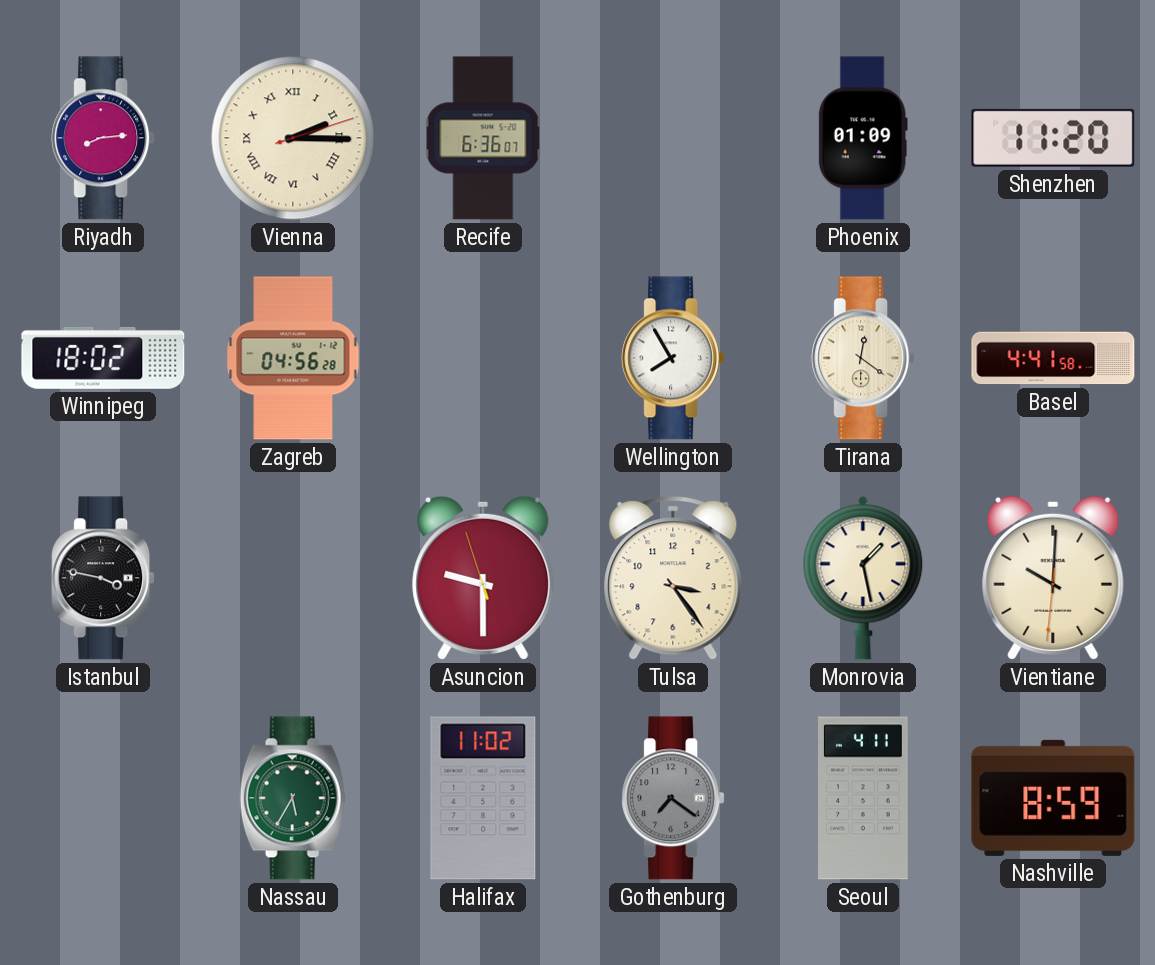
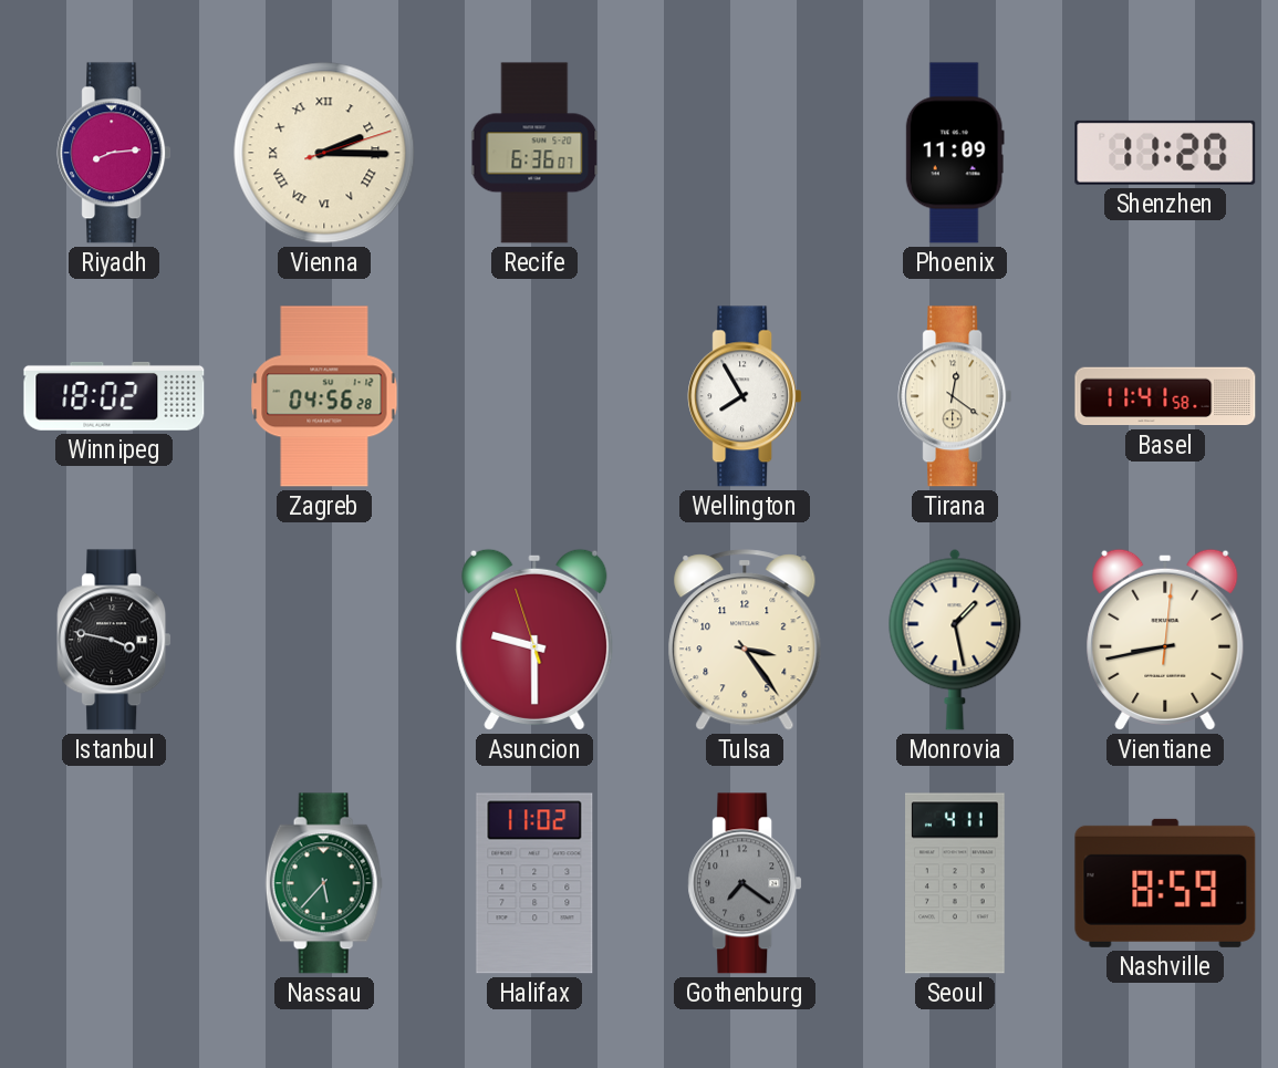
Phoenix: 01:09 -> 11:09
Basel: 4:41 -> 11:41
Vientiane: 10:00 -> 8:43
Nassau: 5:35 -> 5:37
